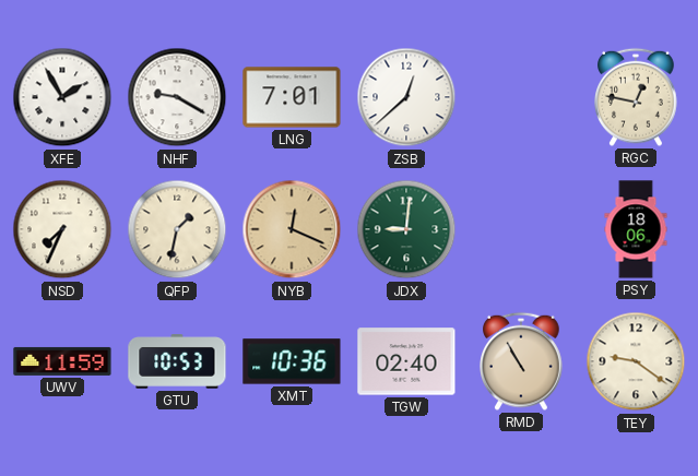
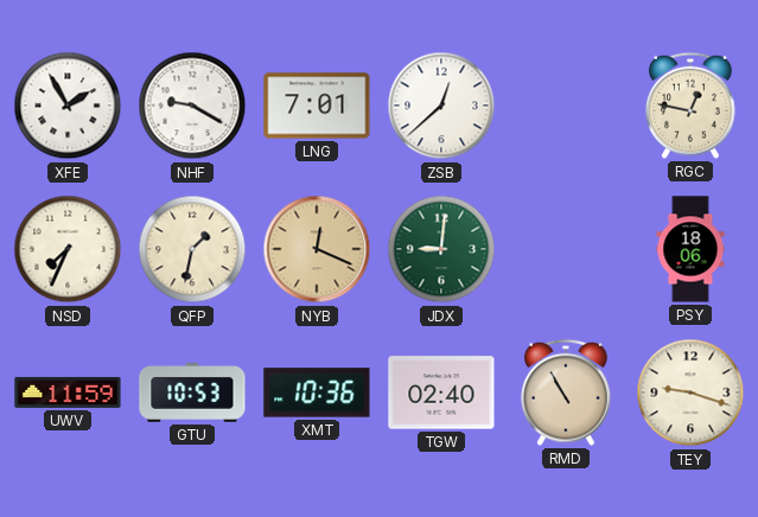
TEY: 9:21 -> 9:18
